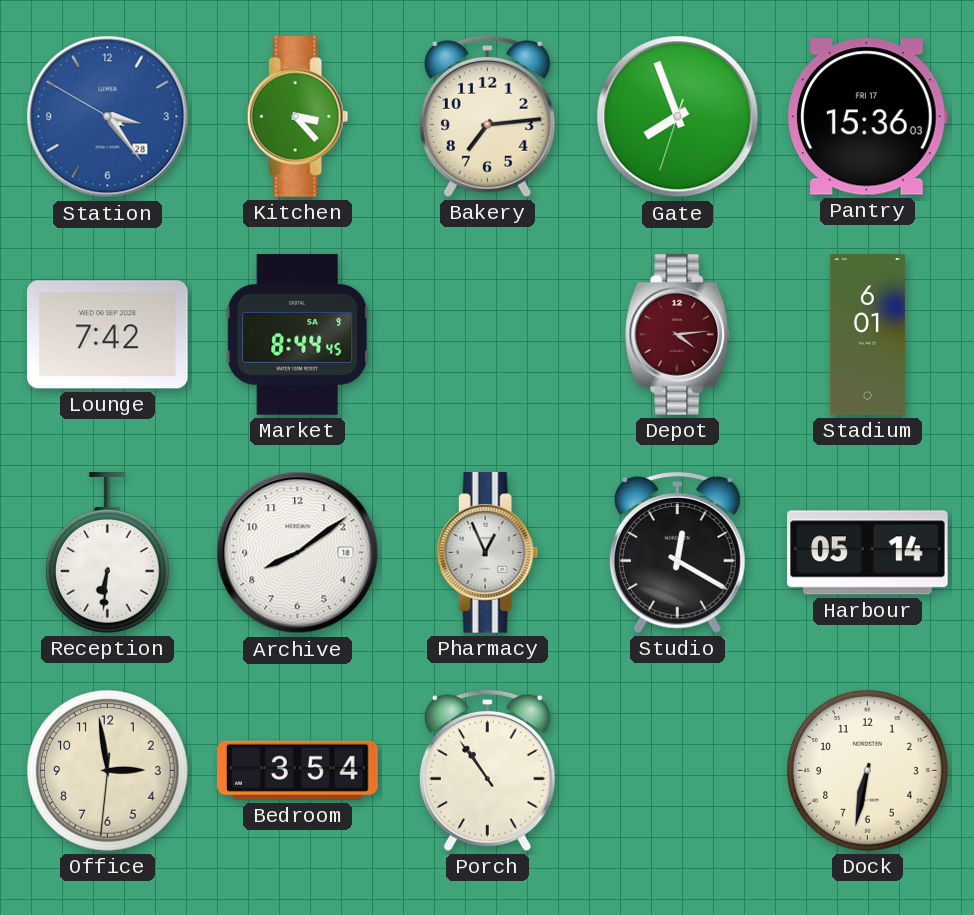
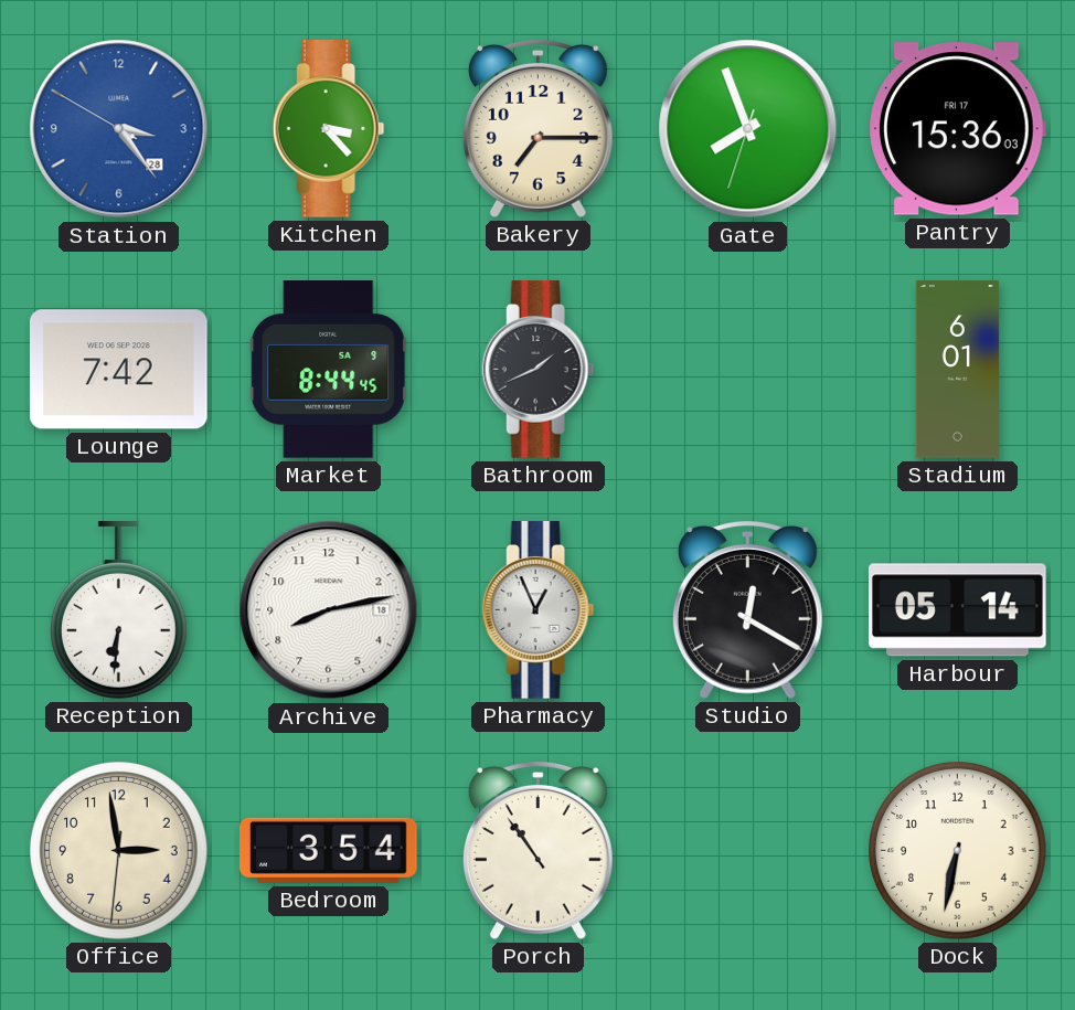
Bakery: 7:14 -> 7:15
Bathroom: none -> 1:41
Depot: 4:14 -> none
Archive: 8:09 -> 8:13
